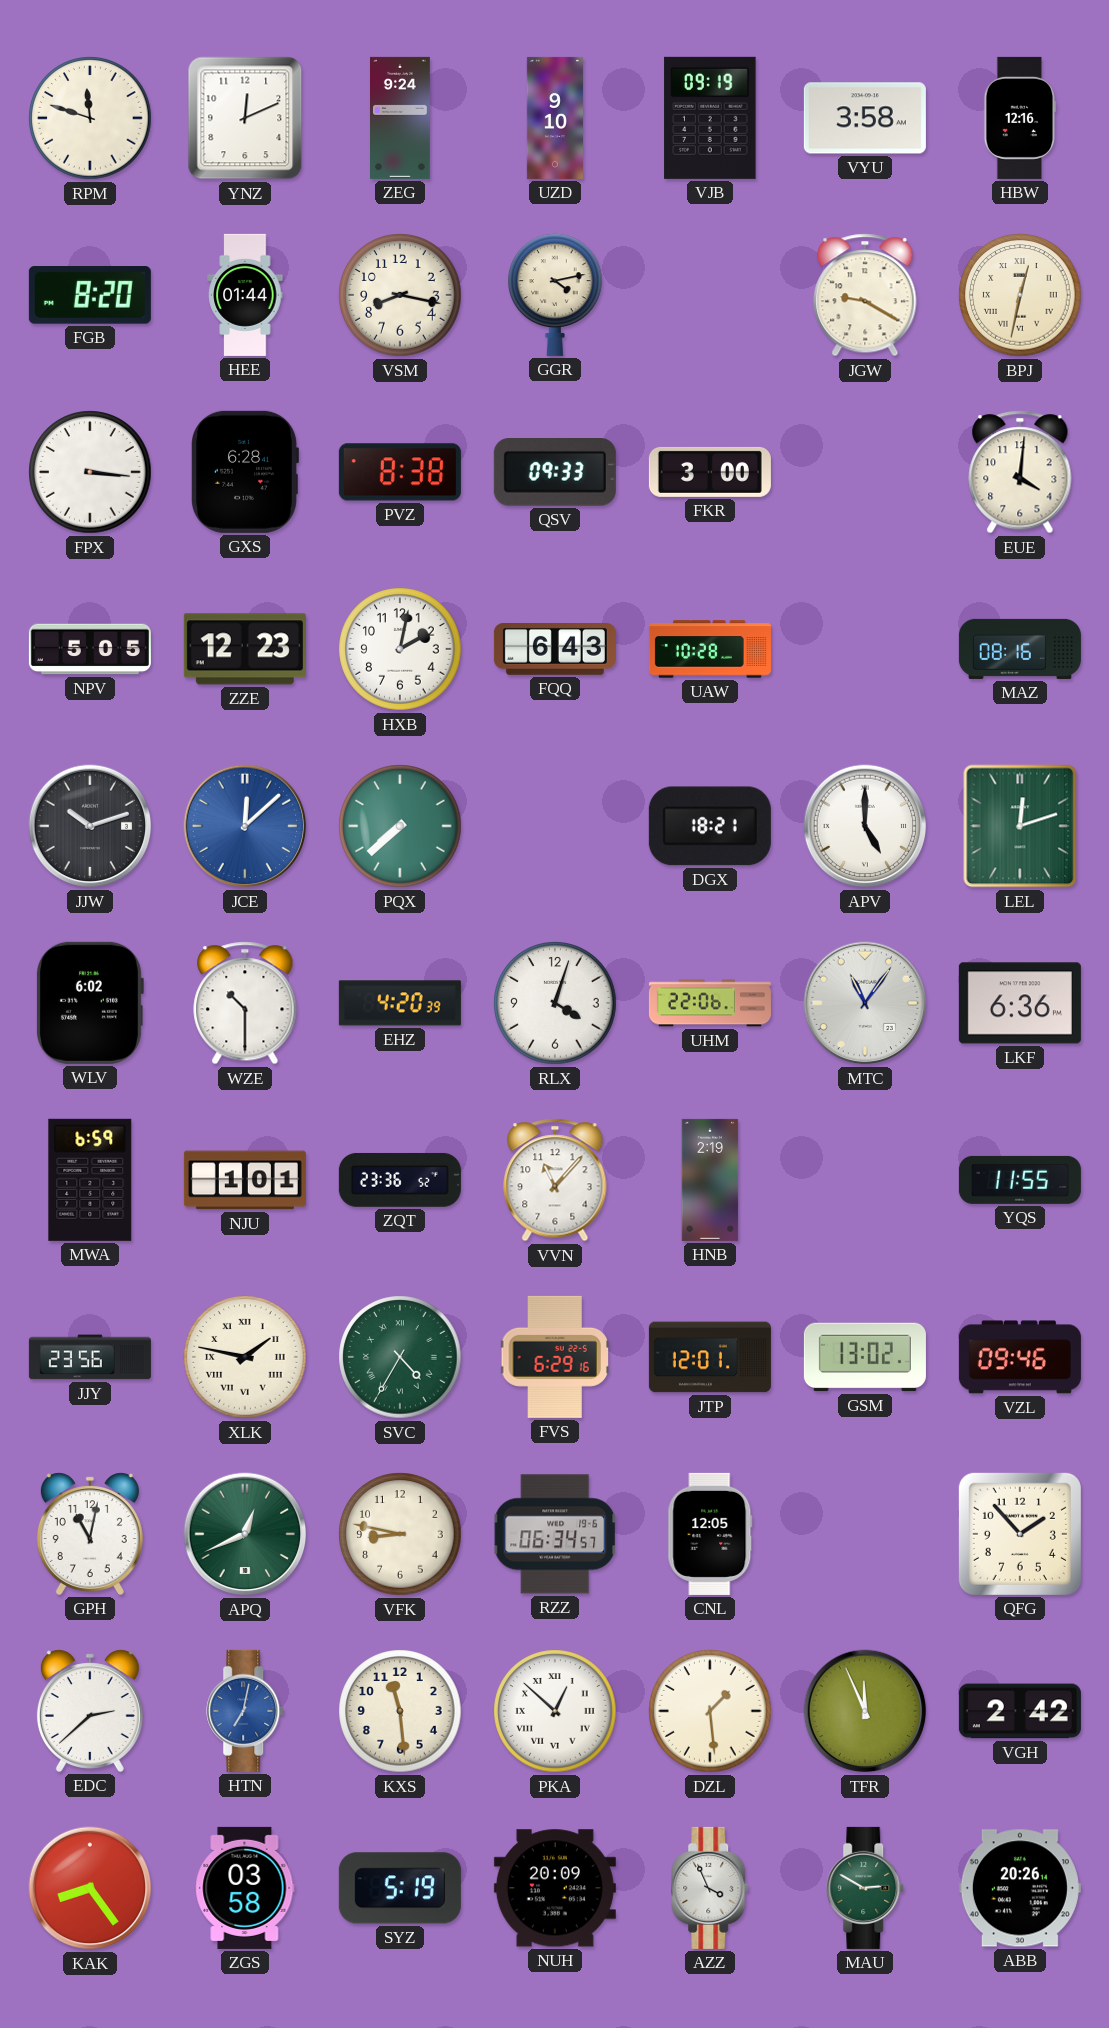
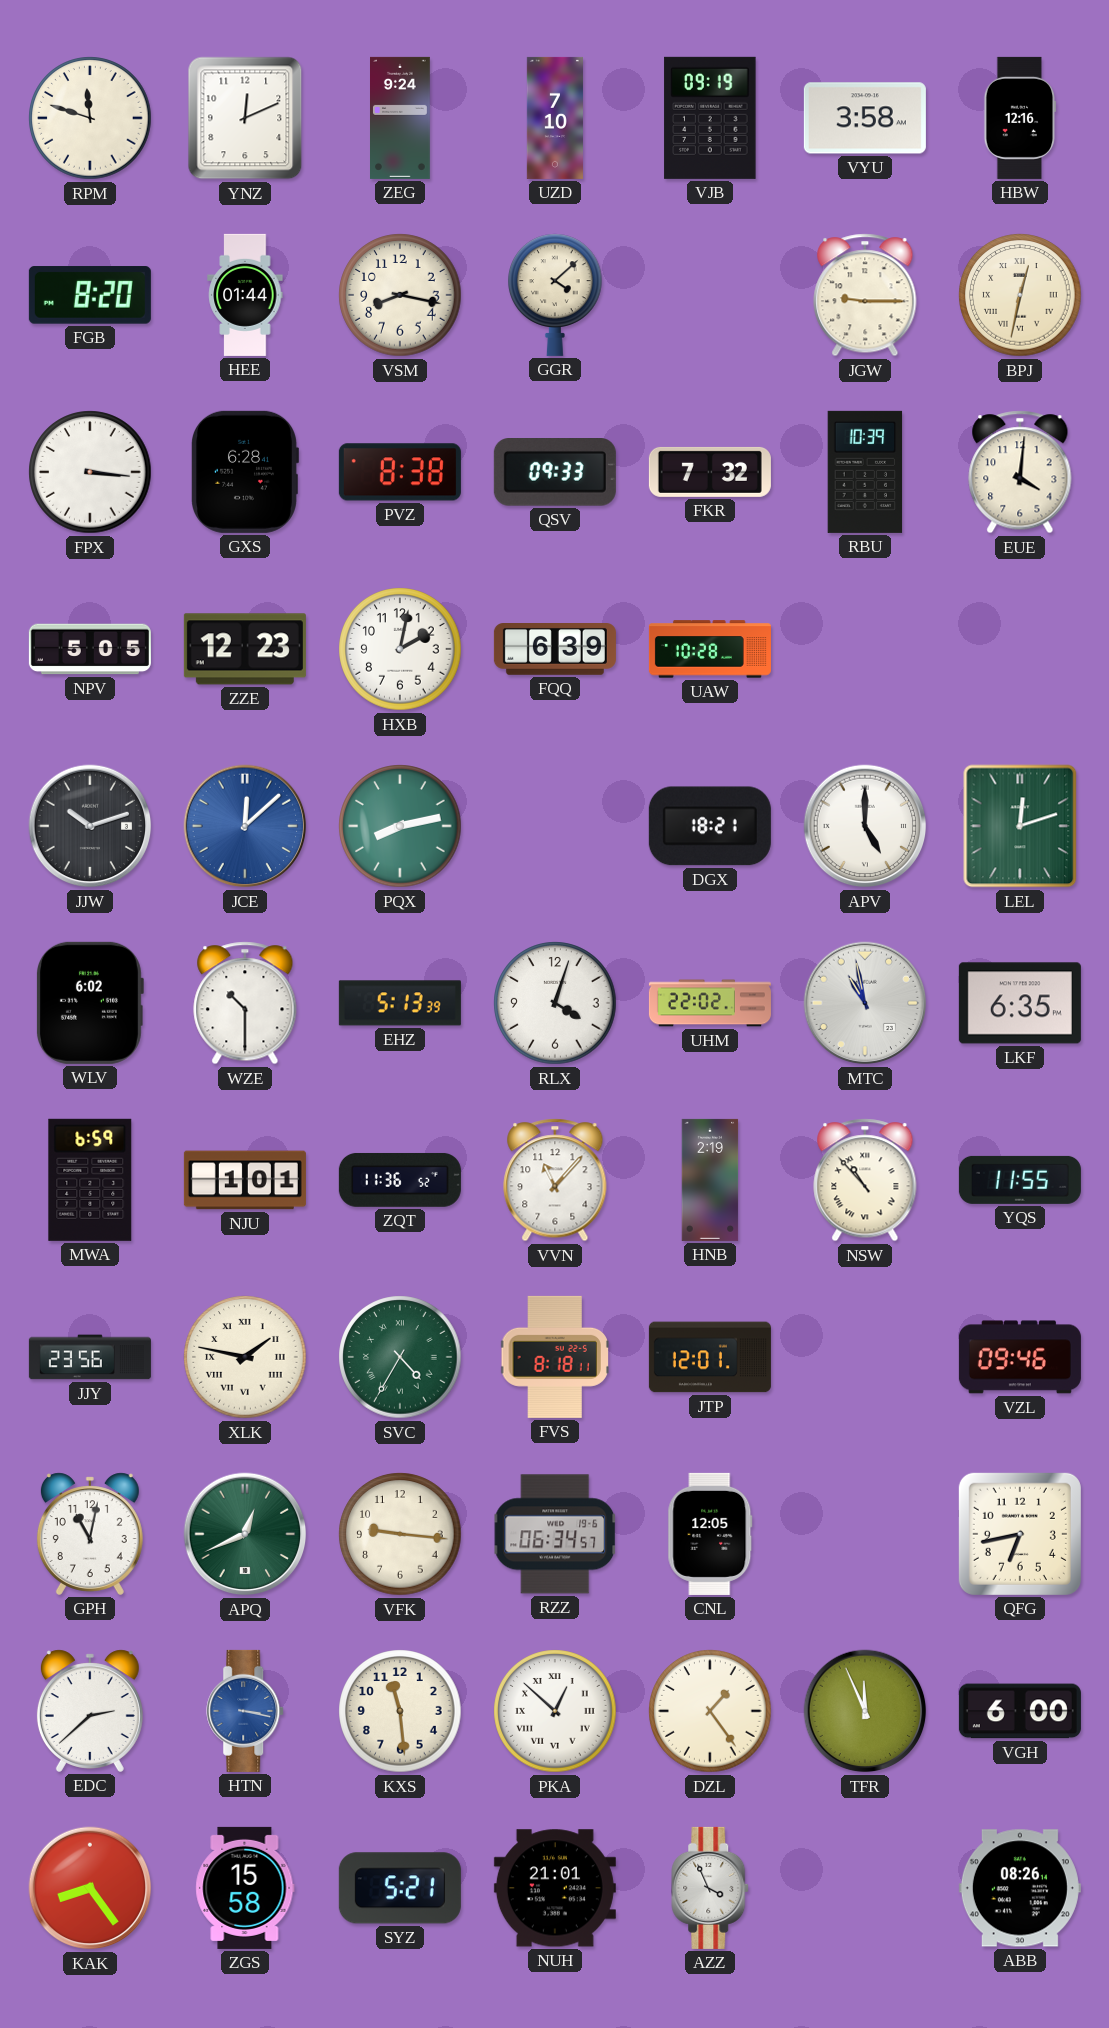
UZD: 9:10 -> 7:10
GGR: 4:13 -> 4:08
JGW: 9:20 -> 9:15
FKR: 3:00 -> 7:32
RBU: none -> 10:39
FQQ: 6:43 -> 6:39
MAZ: 08:16 -> none
PQX: 7:38 -> 8:13
EHZ: 4:20 -> 5:13
UHM: 22:06 -> 22:02
MTC: 11:06 -> 10:58
LKF: 6:36 -> 6:35
ZQT: 23:36 -> 11:36
NSW: none -> 10:53
FVS: 6:29 -> 8:18
GSM: 13:02 -> none
VFK: 8:47 -> 9:16
QFG: 1:53 -> 6:43
HTN: 7:02 -> 3:17
DZL: 1:29 -> 1:24
VGH: 2:42 -> 6:00
ZGS: 03:58 -> 15:58
SYZ: 5:19 -> 5:21
NUH: 20:09 -> 21:01
MAU: 2:50 -> none
ABB: 20:26 -> 08:26
